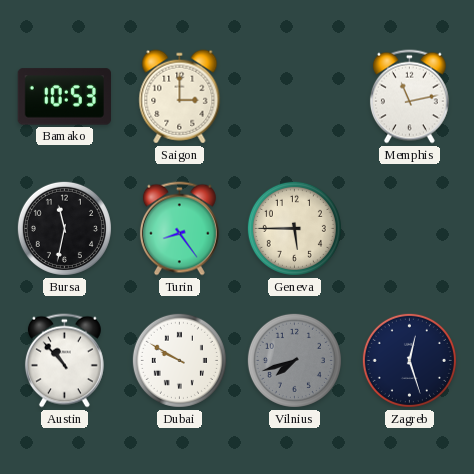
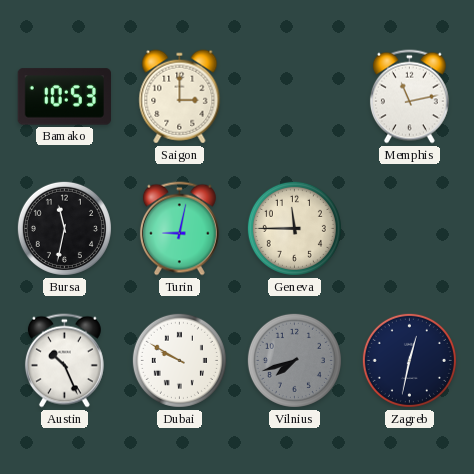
Turin: 8:24 -> 9:02
Geneva: 5:45 -> 11:45
Austin: 10:53 -> 10:26
Zagreb: 12:27 -> 12:32
